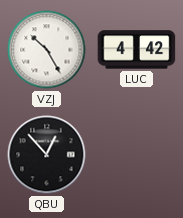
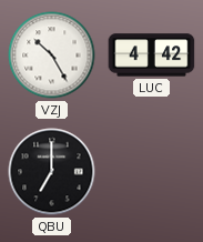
QBU: 12:53 -> 7:00
